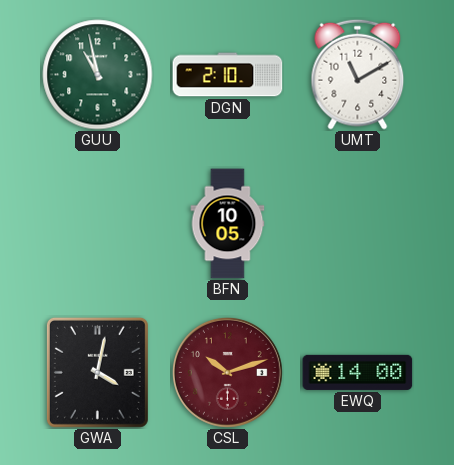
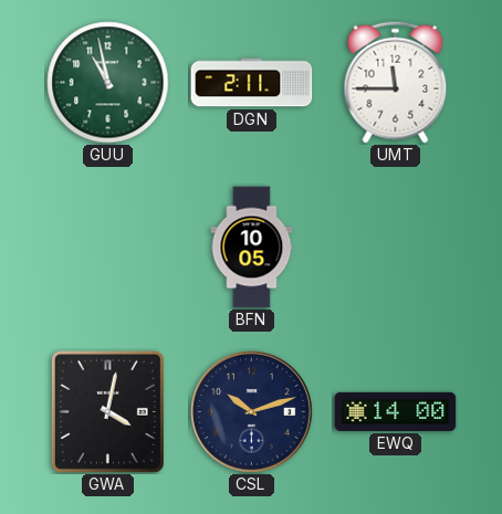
DGN: 2:10 -> 2:11
UMT: 11:10 -> 11:45
CSL dial: burgundy -> navy
